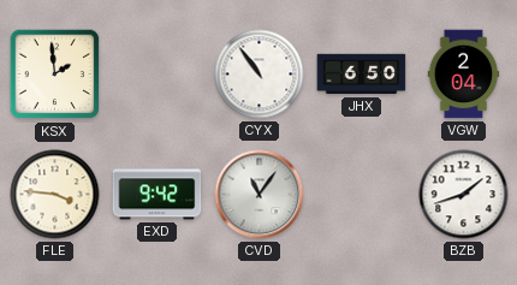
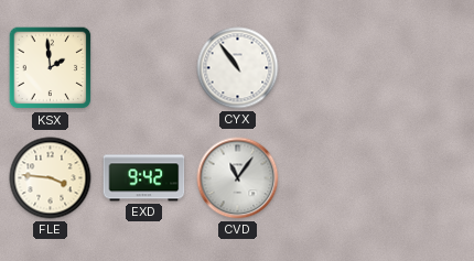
JHX: 6:50 -> none
VGW: 2:04 -> none
BZB: 1:42 -> none
